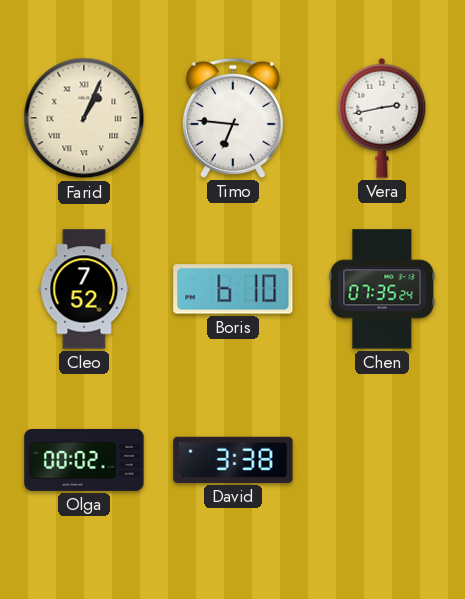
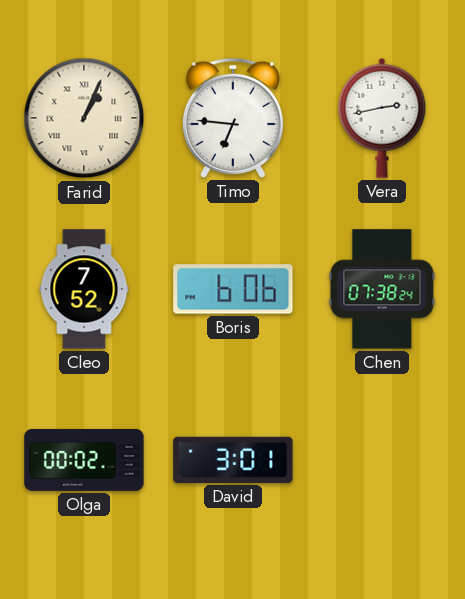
Boris: 6:10 -> 6:06
Chen: 07:35 -> 07:38
David: 3:38 -> 3:01
